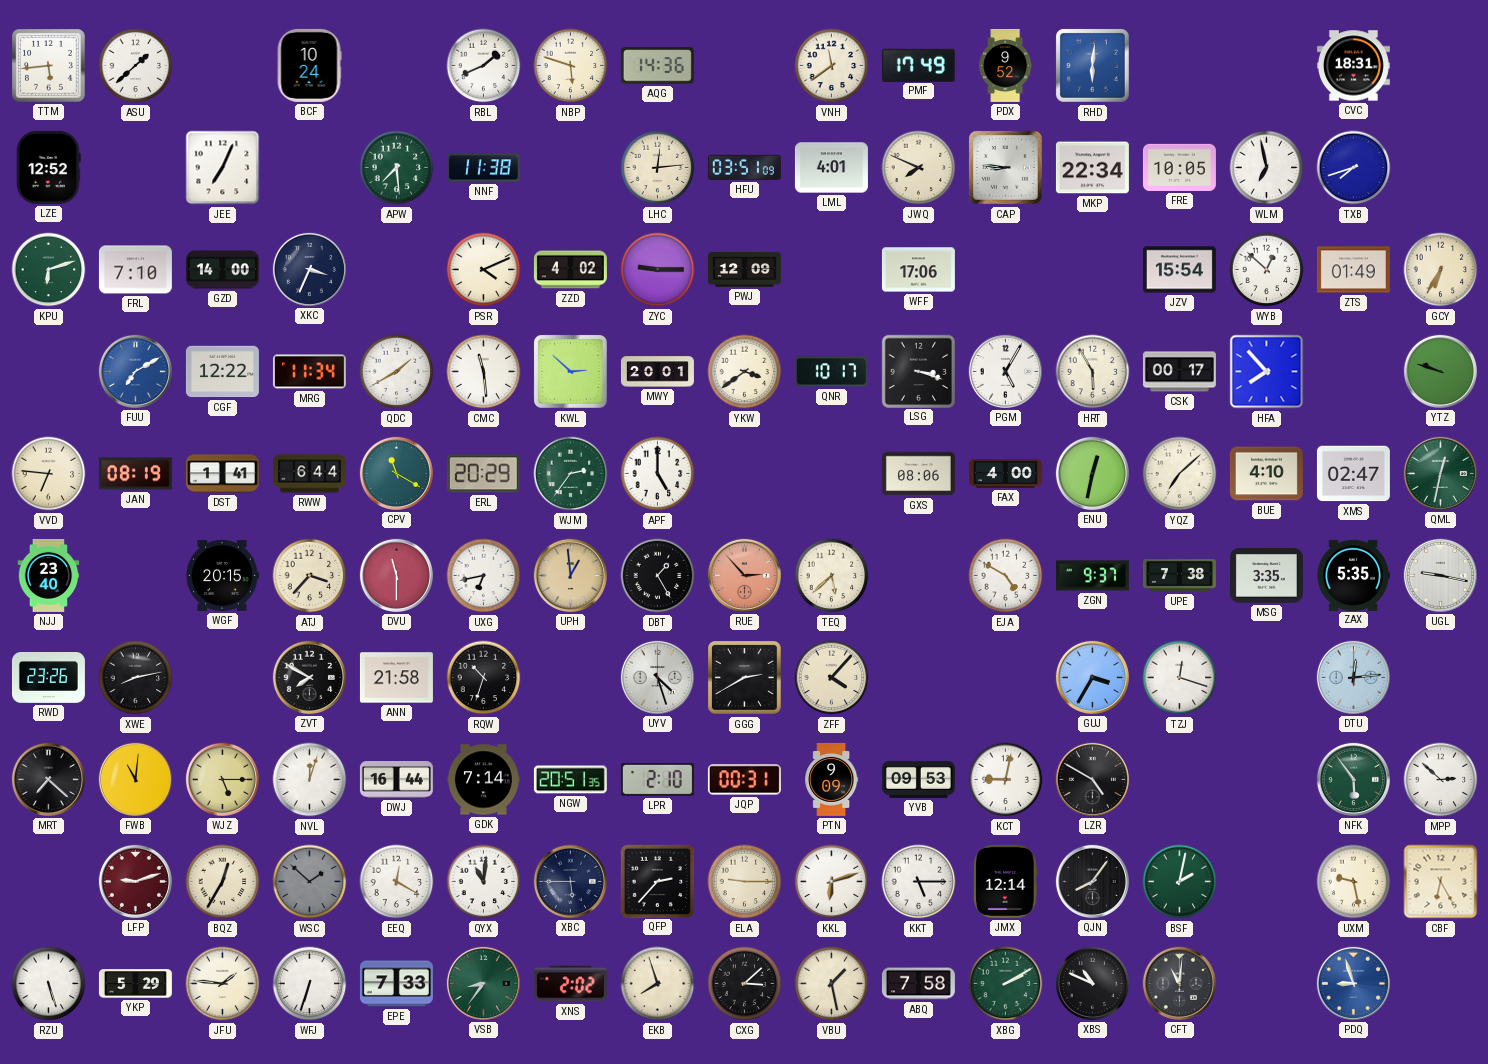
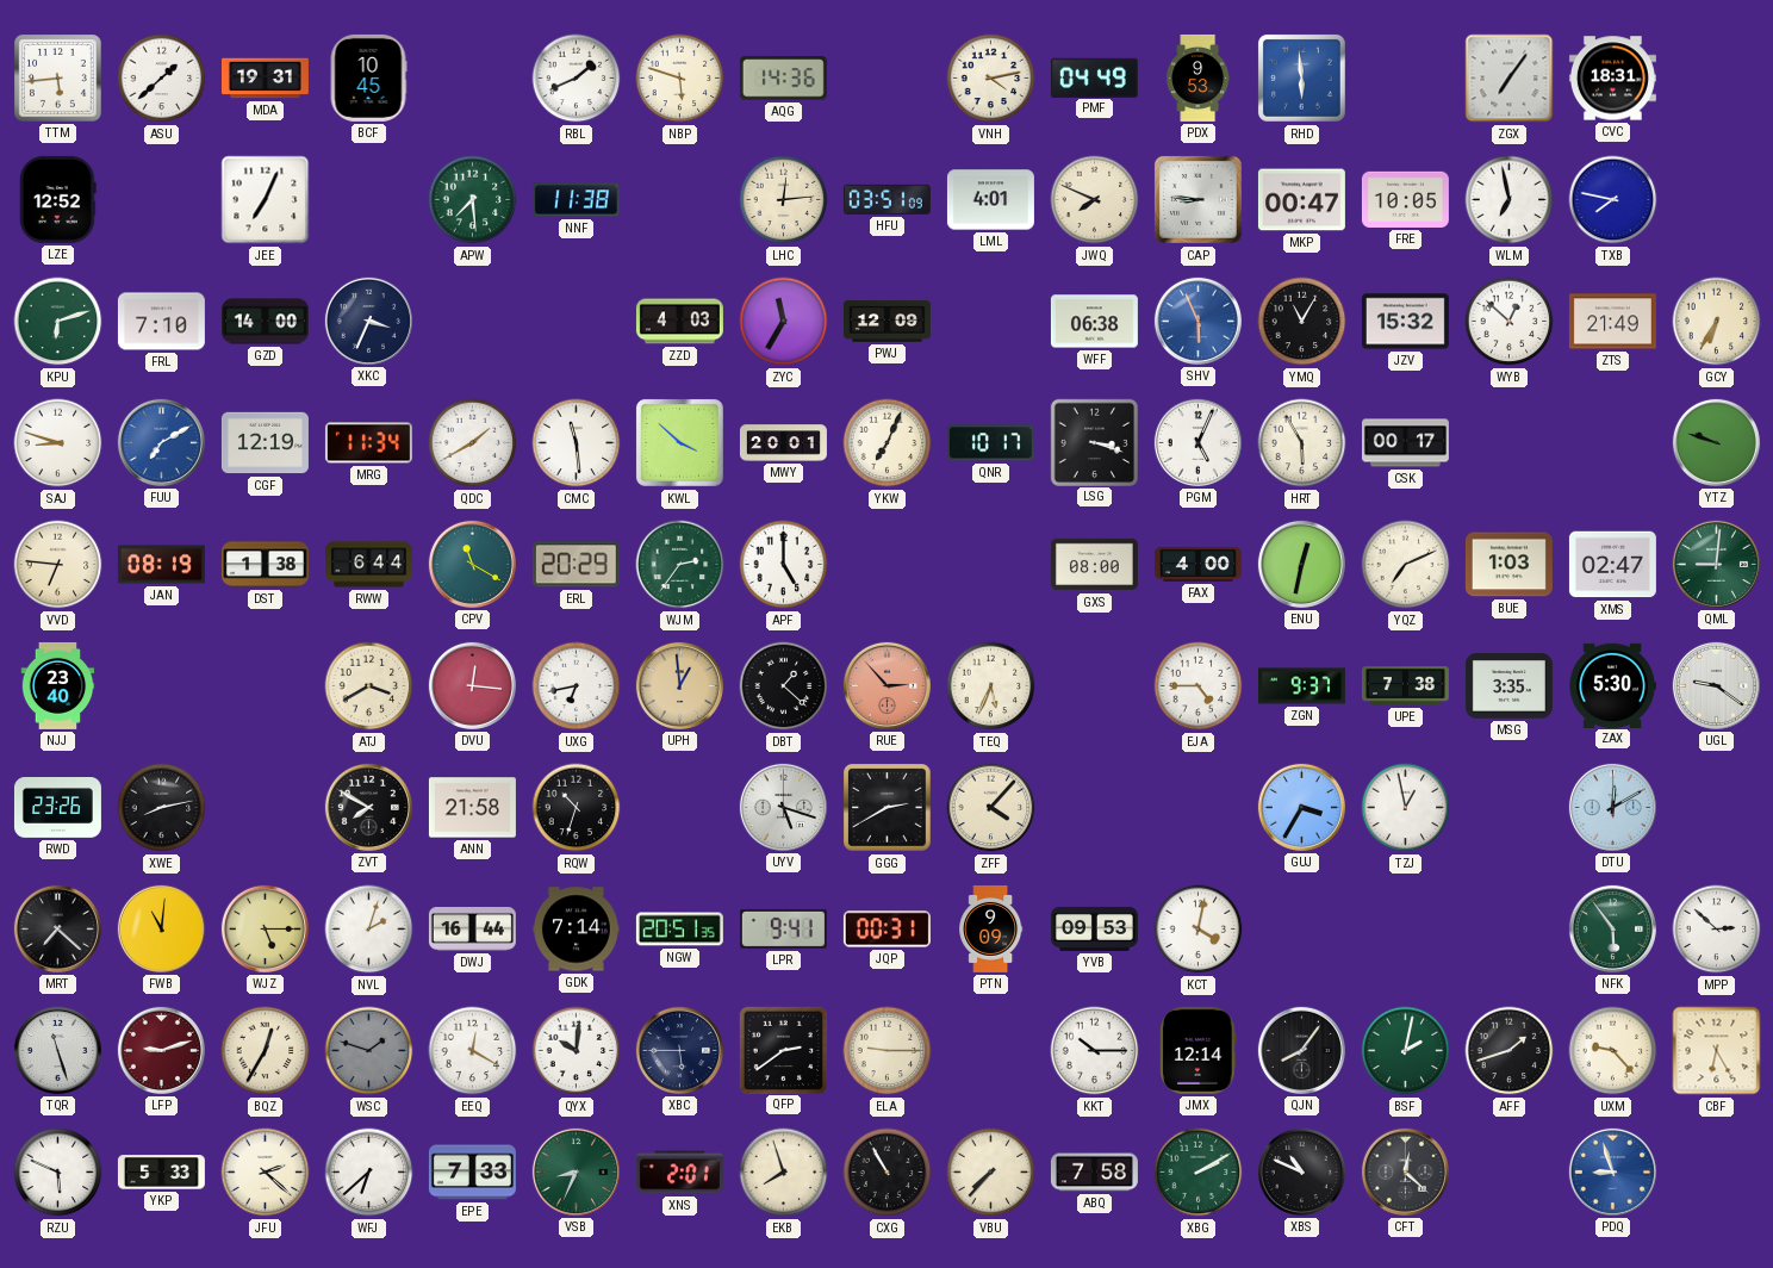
MDA: none -> 19:31
BCF: 10:24 -> 10:45
VNH: 11:39 -> 4:13
PMF: 17:49 -> 04:49
PDX: 9:52 -> 9:53
RHD: 6:01 -> 5:59
ZGX: none -> 7:06
MKP: 22:34 -> 00:47
TXB: 7:42 -> 7:47
PSR: 4:11 -> none
ZZD: 4:02 -> 4:03
ZYC: 9:15 -> 11:35
WFF: 17:06 -> 06:38
SHV: none -> 5:56
YMQ: none -> 11:05
JZV: 15:54 -> 15:32
ZTS: 01:49 -> 21:49
SAJ: none -> 8:48
CGF: 12:22 -> 12:19
KWL: 2:52 -> 3:52
YKW: 3:39 -> 7:04
PGM: 5:05 -> 5:04
HFA: 7:53 -> none
DST: 1:41 -> 1:38
GXS: 08:06 -> 08:00
YQZ: 7:08 -> 7:11
BUE: 4:10 -> 1:03
QML: 12:32 -> 9:01
WGF: 20:15 -> none
ATJ: 3:37 -> 3:40
DVU: 11:30 -> 12:16
DBT: 1:25 -> 1:22
TEQ: 5:38 -> 5:34
EJA: 4:50 -> 4:45
ZAX: 5:35 -> 5:30
UGL: 9:17 -> 9:21
UYV: 4:27 -> 5:18
TZJ: 12:18 -> 12:58
DTU: 12:14 -> 12:10
NVL: 12:03 -> 2:03
LPR: 2:10 -> 9:41
KCT: 9:02 -> 4:02
LZR: 4:50 -> none
TQR: none -> 11:27
WSC: 1:52 -> 1:48
QYX: 11:01 -> 10:01
QFP: 2:37 -> 2:39
KKL: 6:12 -> none
KKT: 5:15 -> 10:15
AFF: none -> 1:42
UXM: 9:28 -> 9:23
RZU: 5:27 -> 5:49
YKP: 5:29 -> 5:33
JFU: 1:46 -> 2:22
WFJ: 6:33 -> 6:38
VSB: 8:36 -> 8:34
XNS: 2:02 -> 2:01
CXG: 3:08 -> 10:55
VBU: 1:28 -> 7:37
CFT: 11:01 -> 12:22
